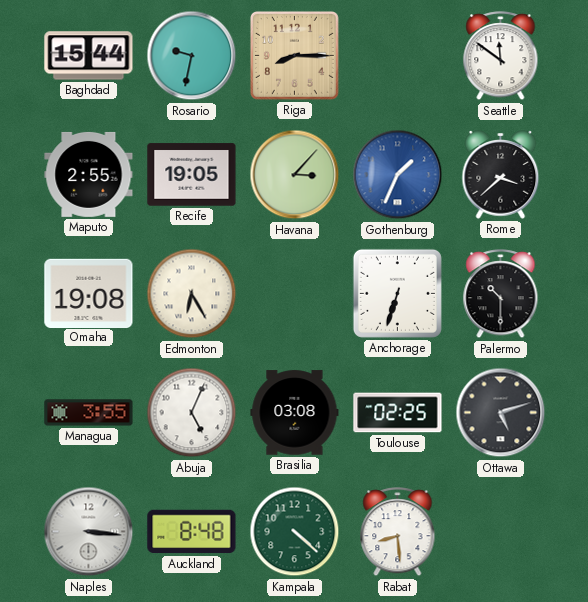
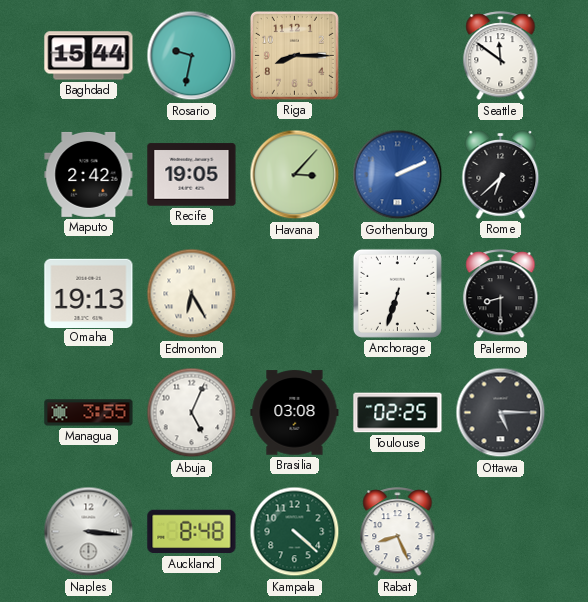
Maputo: 2:55 -> 2:42
Gothenburg: 1:34 -> 2:11
Rome: 3:38 -> 6:38
Omaha: 19:08 -> 19:13
Palermo: 10:30 -> 8:30
Ottawa: 5:12 -> 5:15
Rabat: 8:29 -> 8:26
